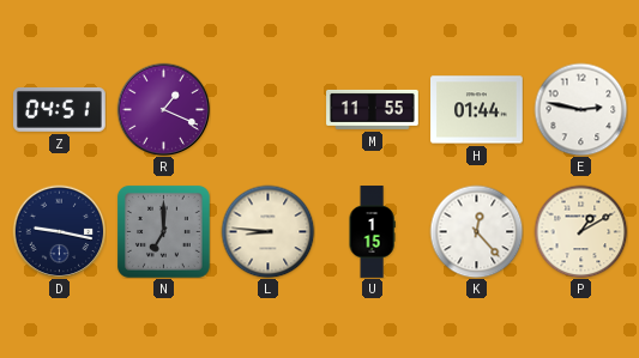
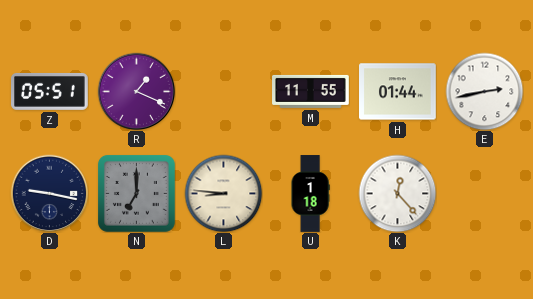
Z: 04:51 -> 05:51
E: 2:47 -> 2:43
U: 1:15 -> 1:18
P: 1:10 -> none
